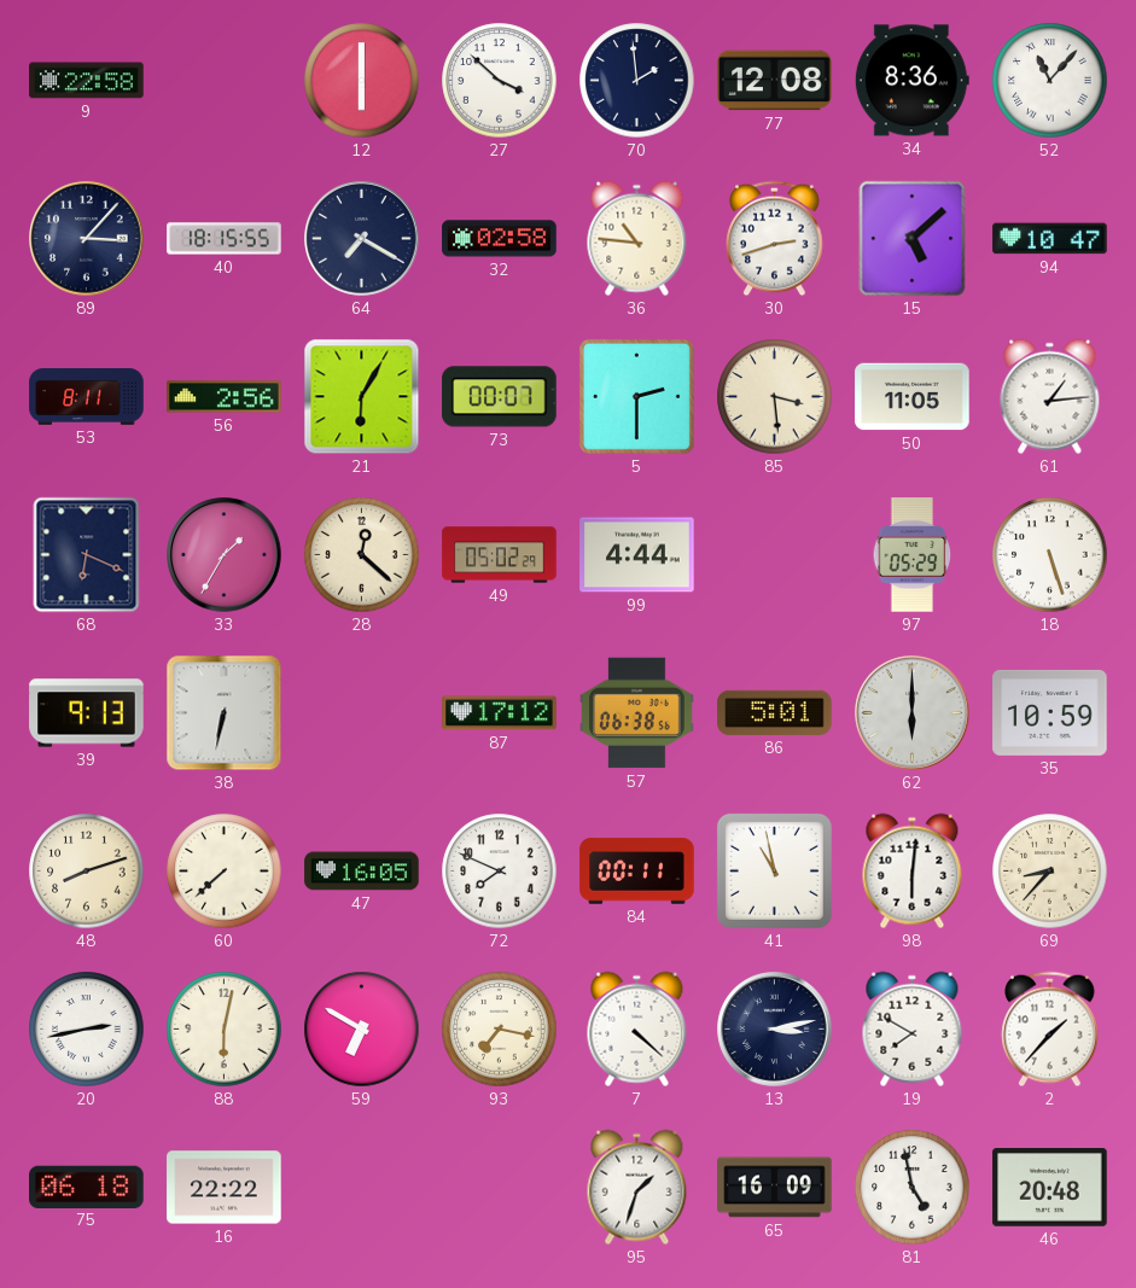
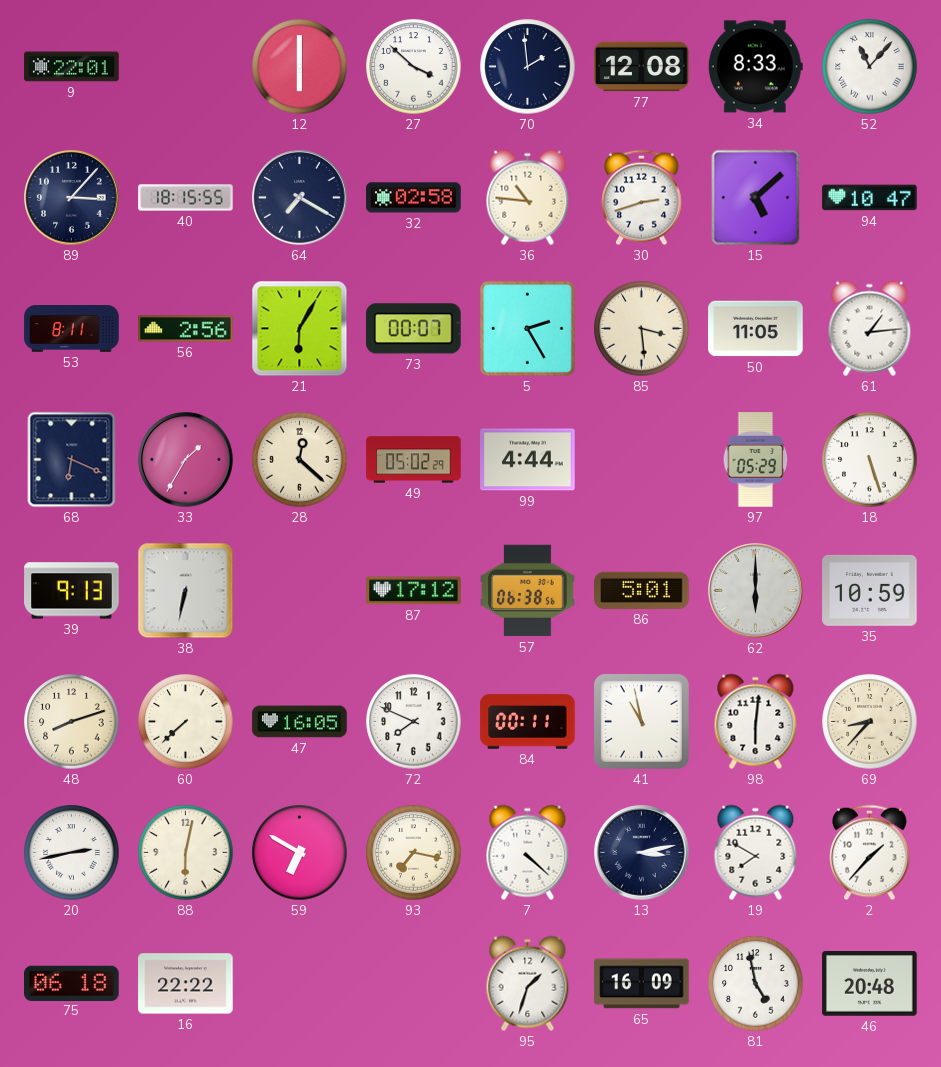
9: 22:58 -> 22:01
34: 8:36 -> 8:33
5: 2:30 -> 2:25
